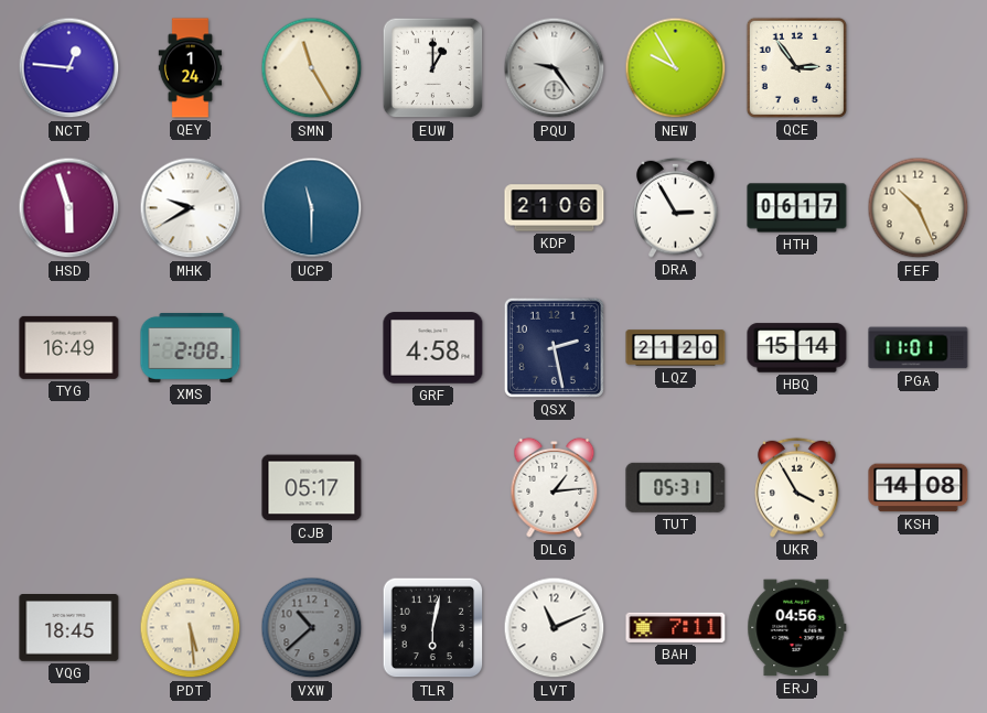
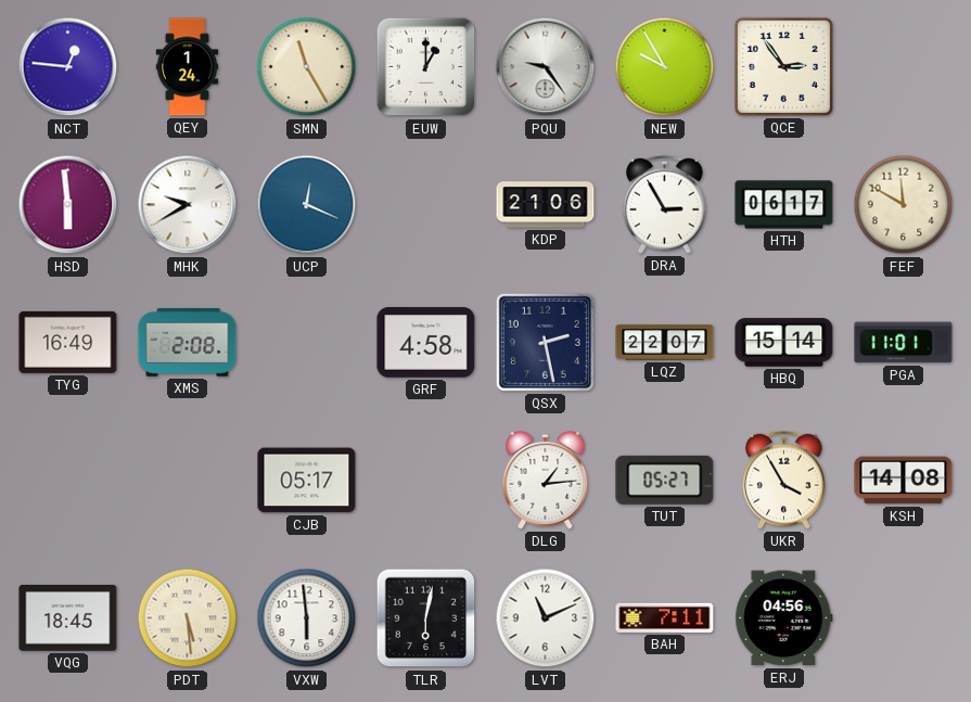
HSD: 5:57 -> 5:59
UCP: 11:30 -> 12:19
FEF: 10:26 -> 11:50
LQZ: 21:20 -> 22:07
TUT: 05:31 -> 05:27
VXW: 10:38 -> 5:59
VXW dial: grey -> white
